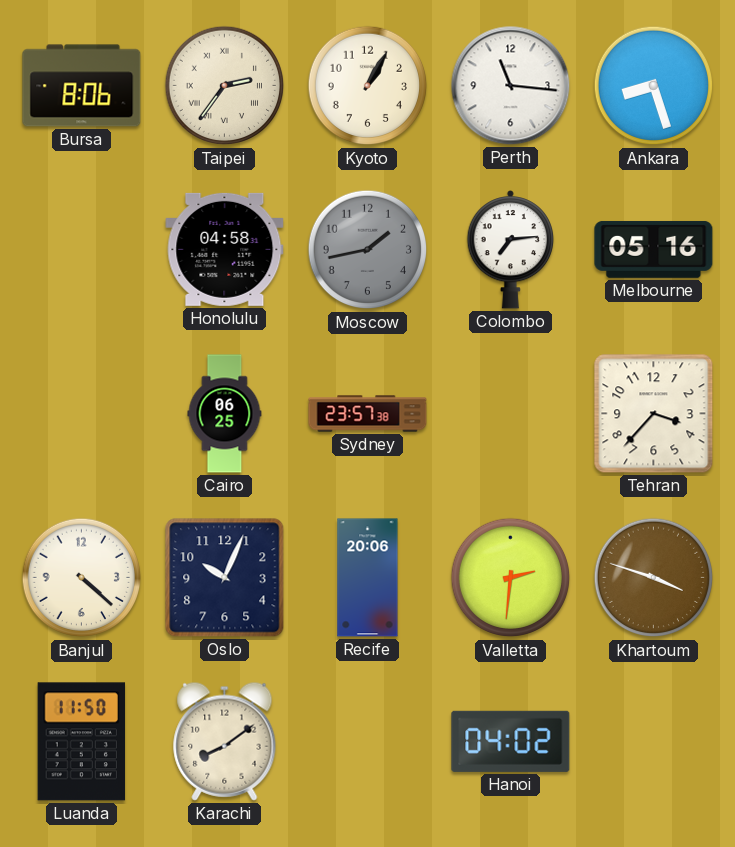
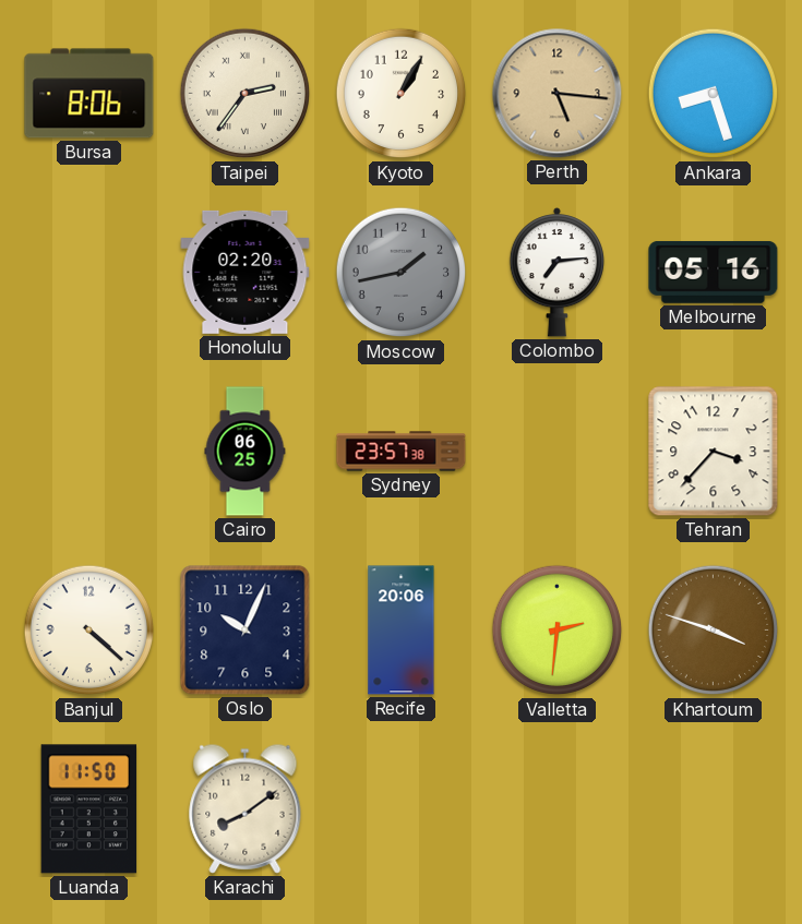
Perth: 11:16 -> 5:16
Perth dial: white -> champagne
Honolulu: 04:58 -> 02:20
Hanoi: 04:02 -> none
